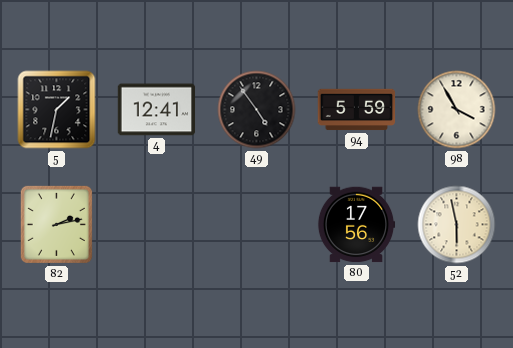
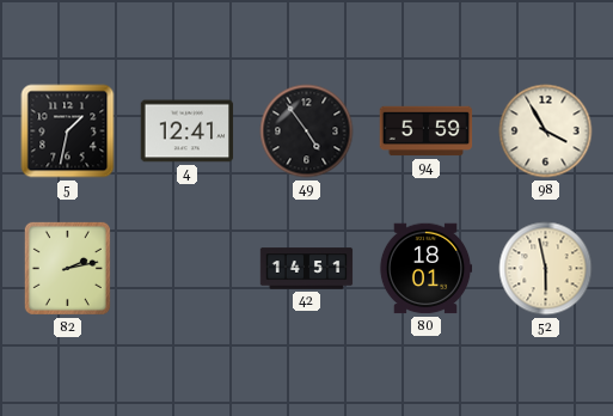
42: none -> 14:51
80: 17:56 -> 18:01
